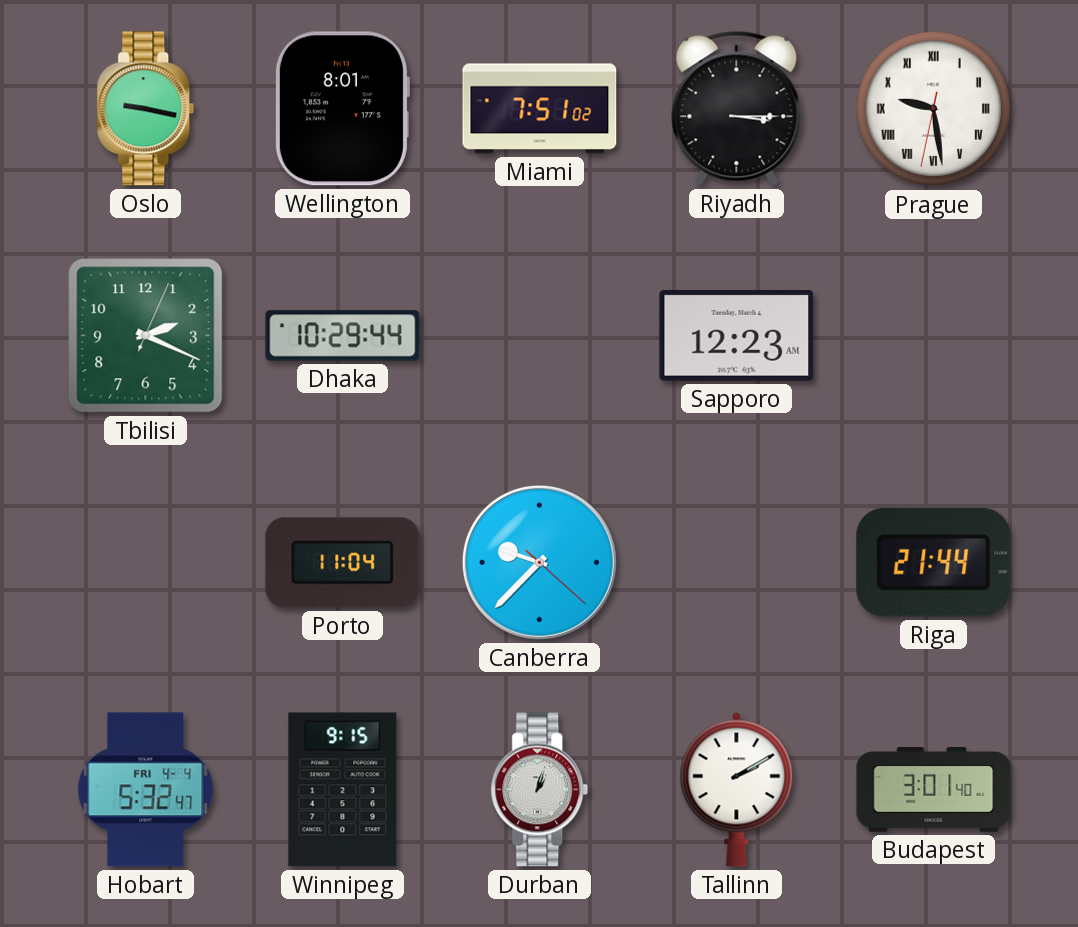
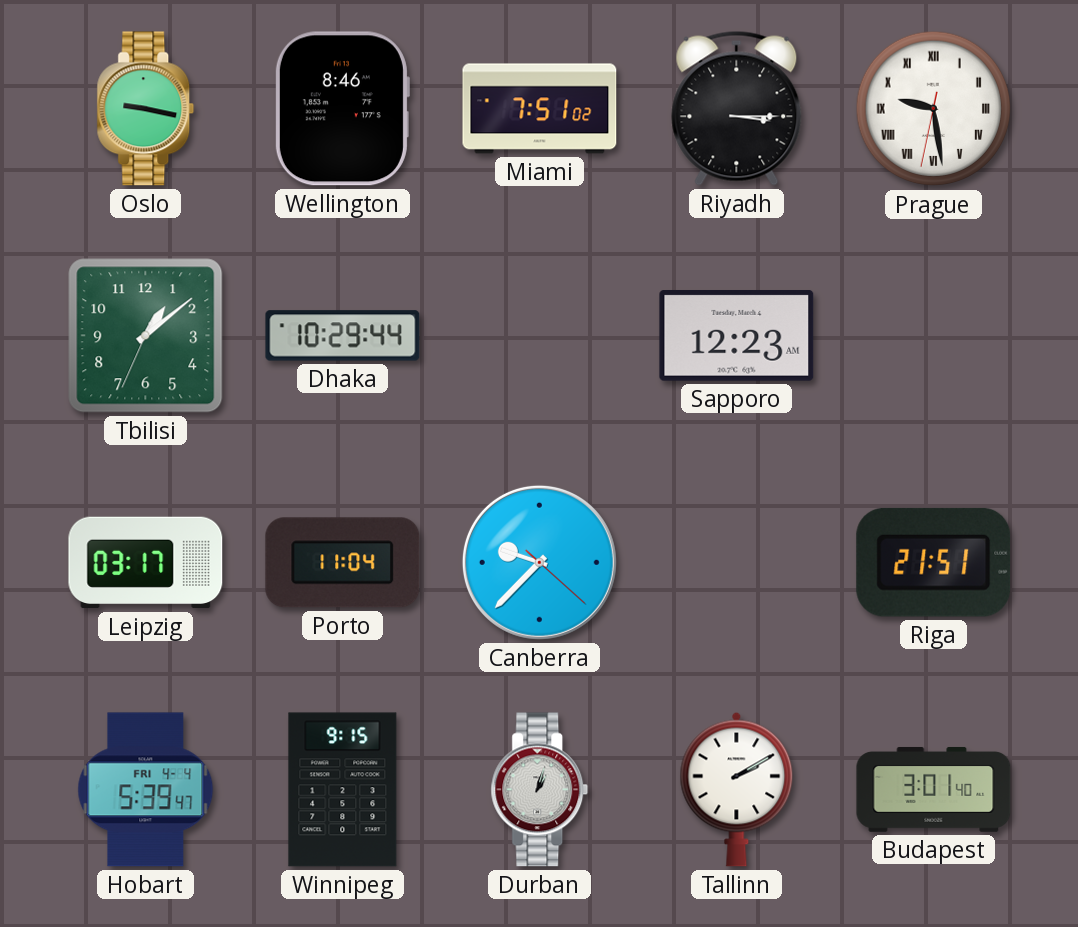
Wellington: 8:01 -> 8:46
Tbilisi: 2:19 -> 1:08
Leipzig: none -> 03:17
Riga: 21:44 -> 21:51
Hobart: 5:32 -> 5:39
